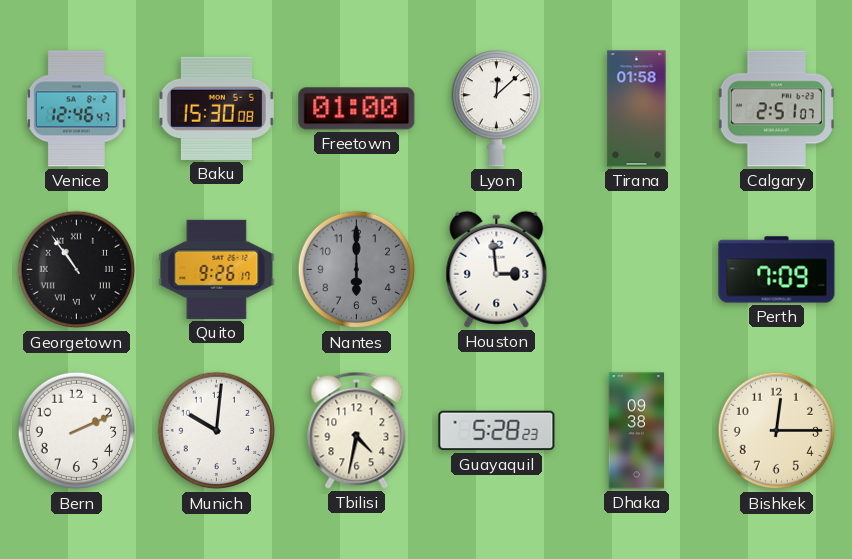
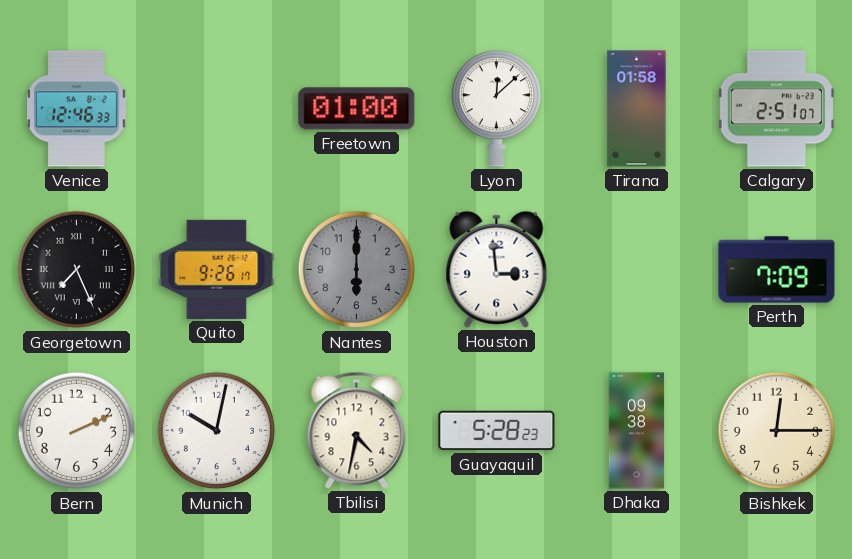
Venice: 12:46:47 -> 12:46:33
Baku: 15:30 -> none
Georgetown: 10:54 -> 7:26
Munich: 10:01 -> 10:02
